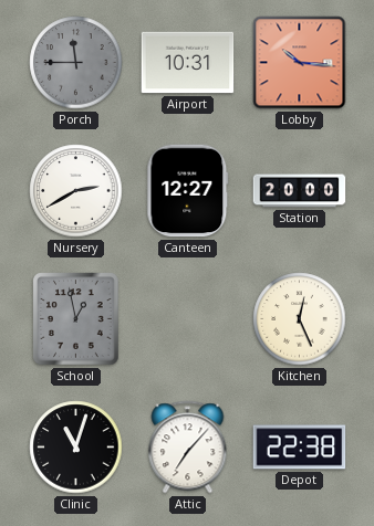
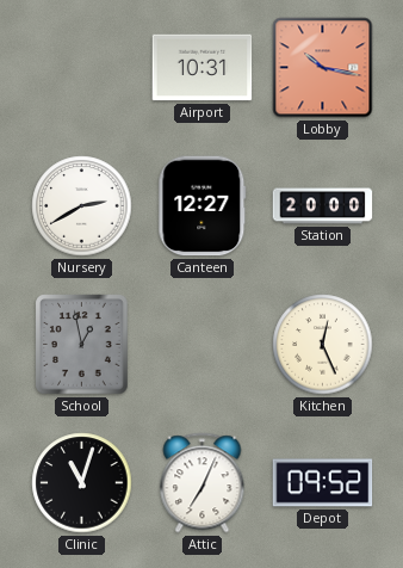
Porch: 11:45 -> none
Lobby: 10:16 -> 10:17
Attic: 7:07 -> 7:04
Depot: 22:38 -> 09:52
